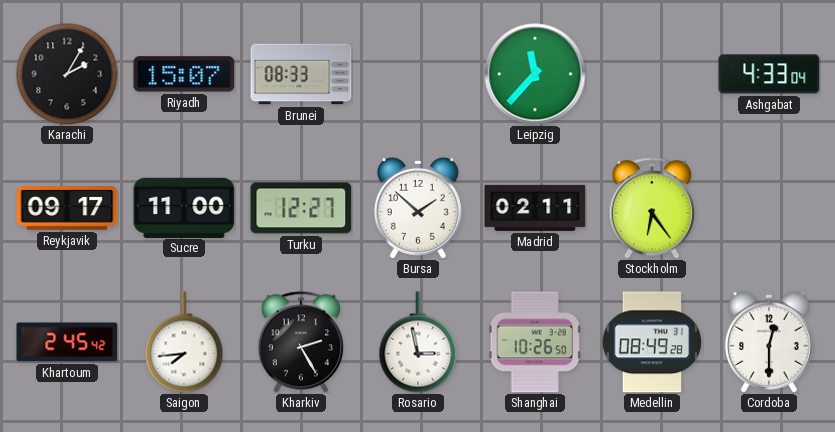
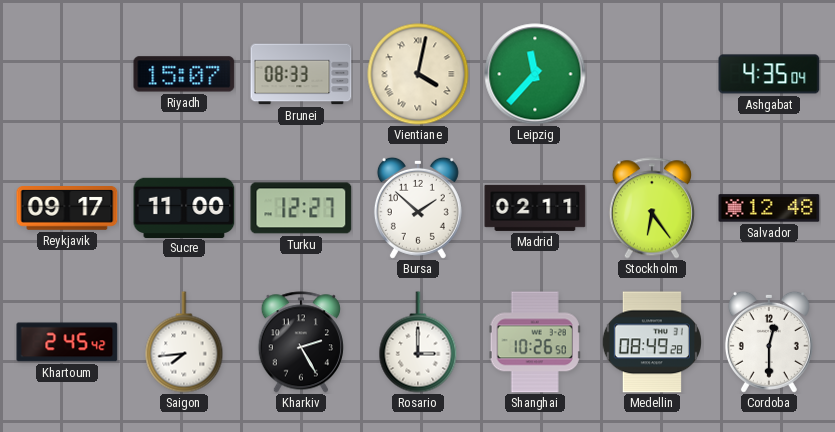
Karachi: 2:05 -> none
Vientiane: none -> 4:02
Ashgabat: 4:33 -> 4:35
Salvador: none -> 12:48
Rosario: 2:58 -> 3:00
